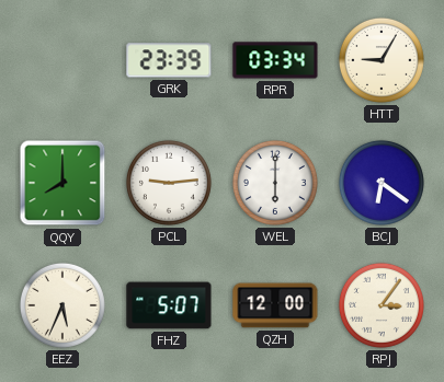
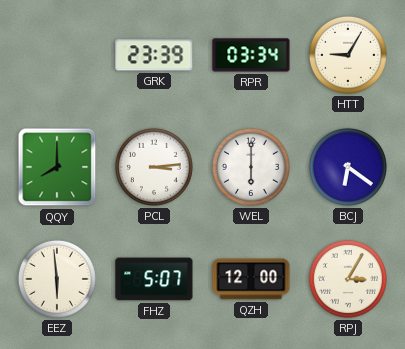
PCL: 9:14 -> 3:14
EEZ: 5:34 -> 5:59
RPJ: 3:06 -> 3:05
